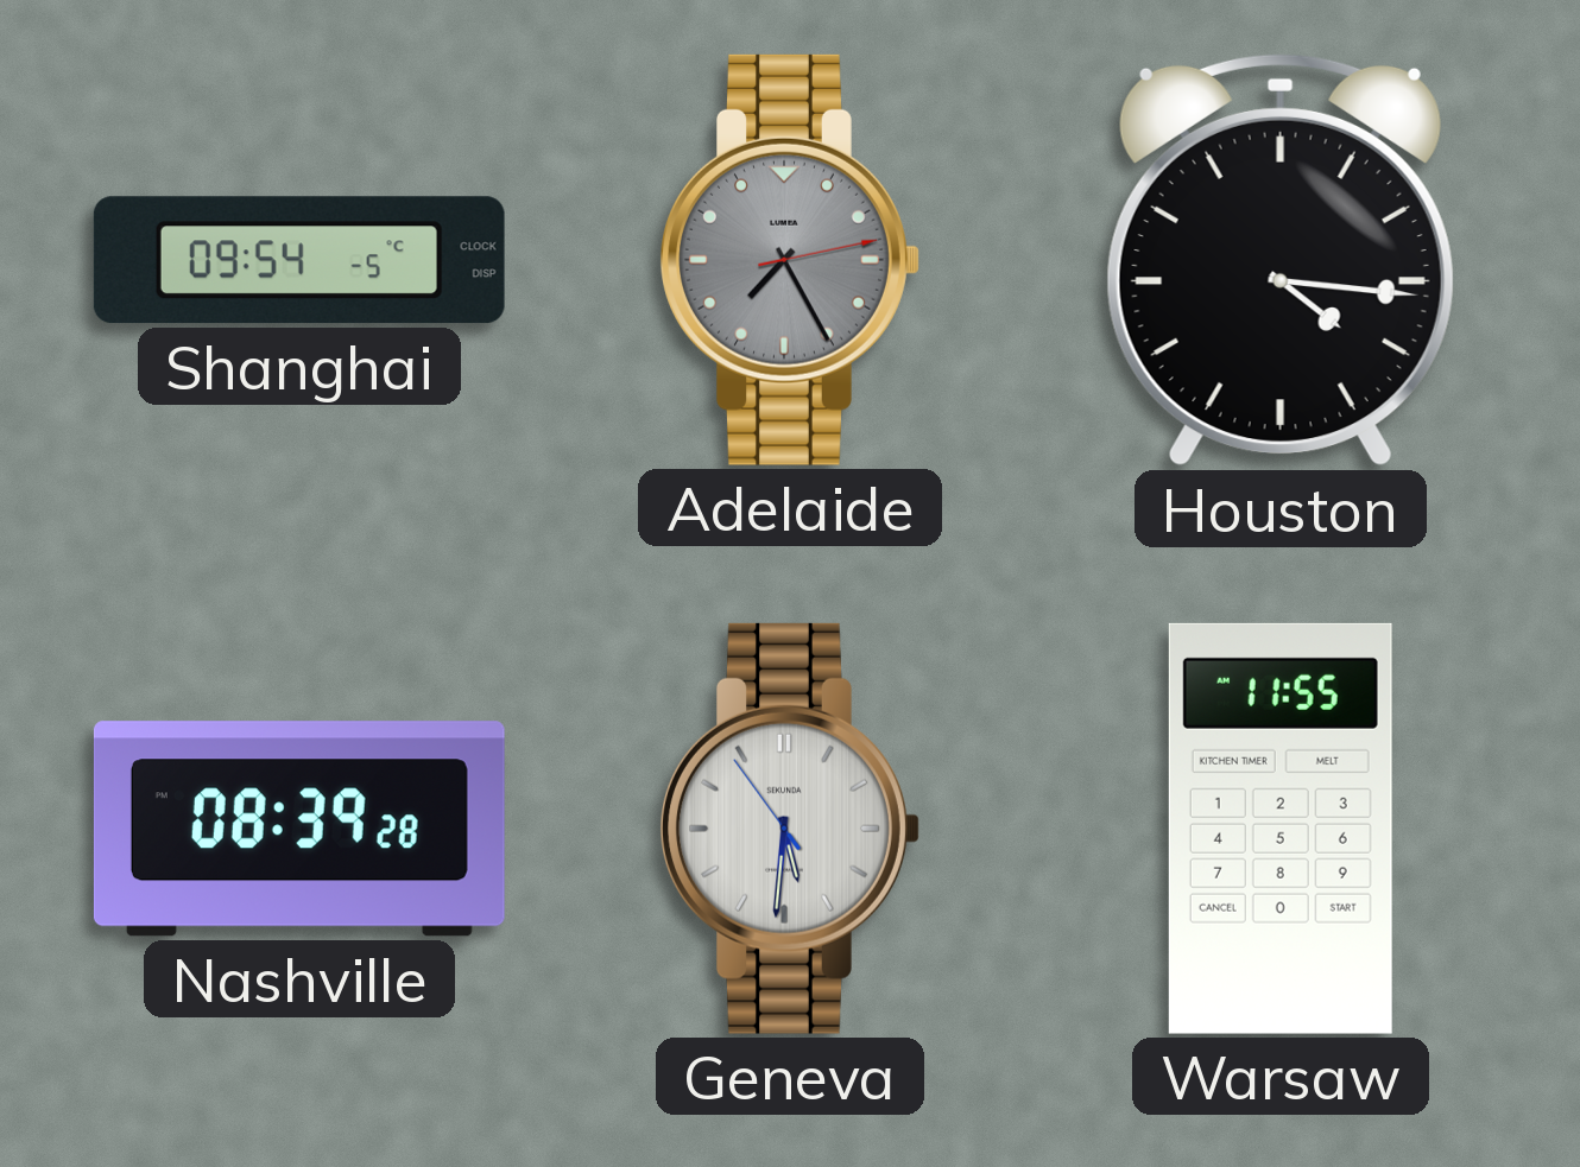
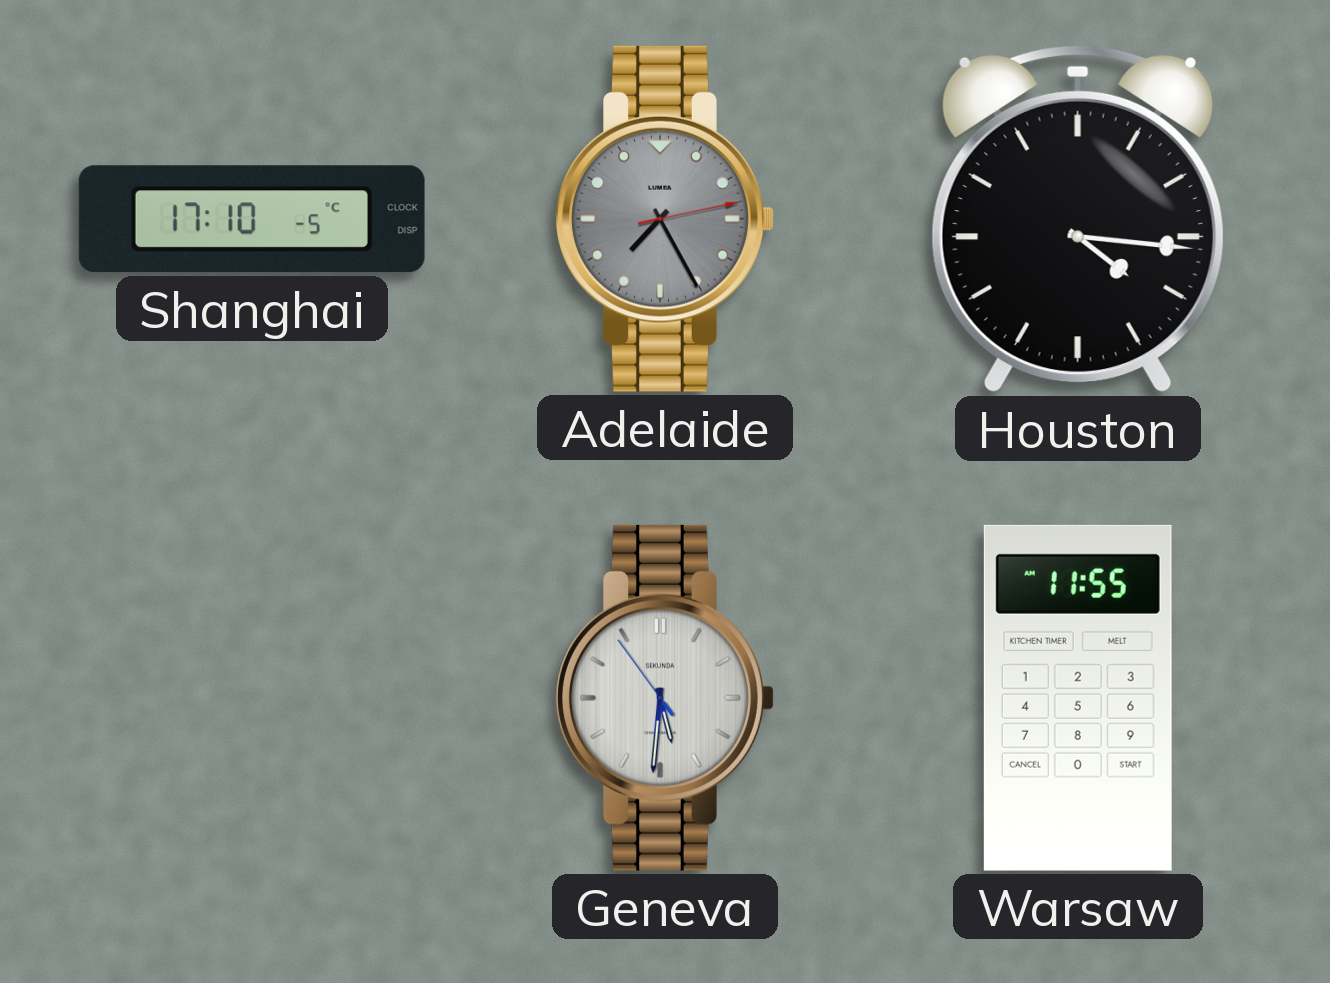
Shanghai: 09:54 -> 17:10
Nashville: 08:39 -> none
